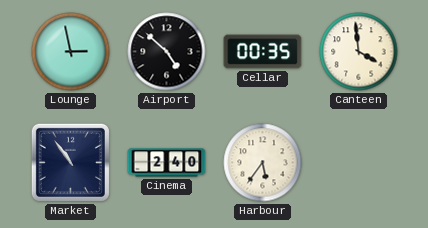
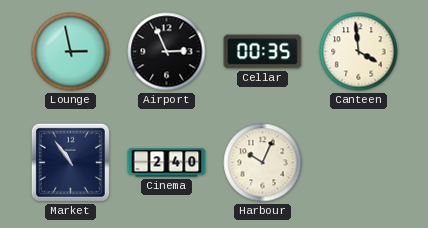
Airport: 4:52 -> 2:56
Harbour: 5:36 -> 10:04
